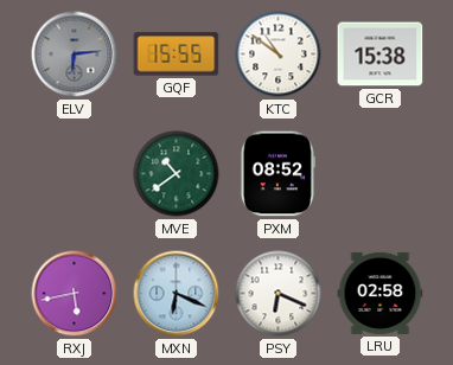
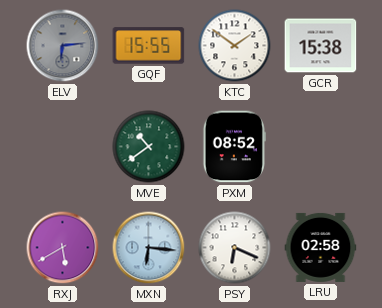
KTC: 10:51 -> 1:51
RXJ: 5:43 -> 5:40
MXN: 6:19 -> 6:16
